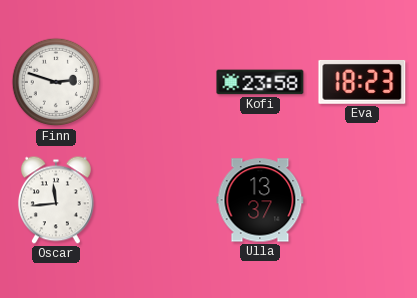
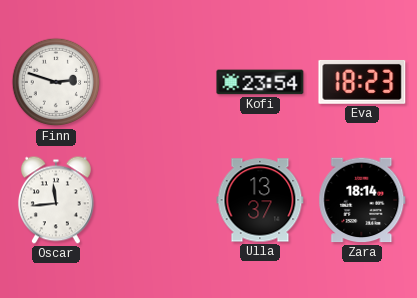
Kofi: 23:58 -> 23:54
Zara: none -> 18:14
